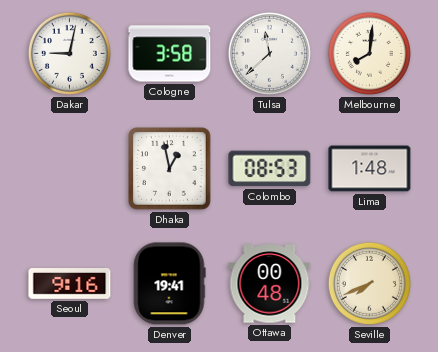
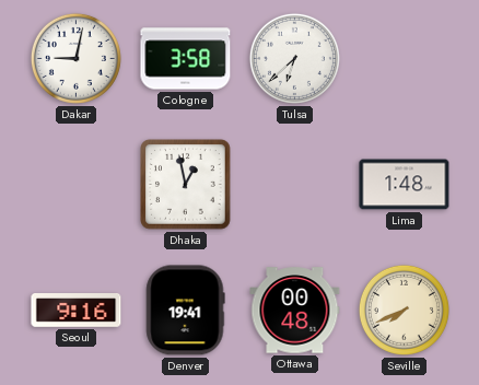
Tulsa: 11:38 -> 6:38
Melbourne: 8:01 -> none
Colombo: 08:53 -> none
